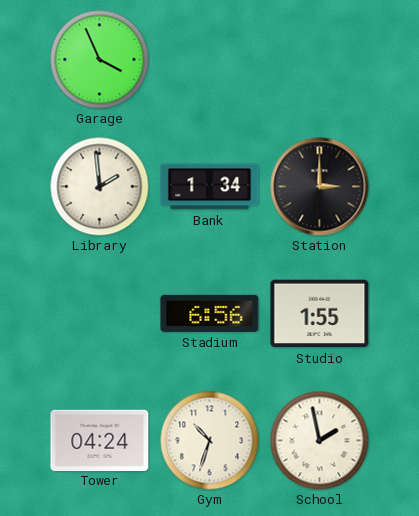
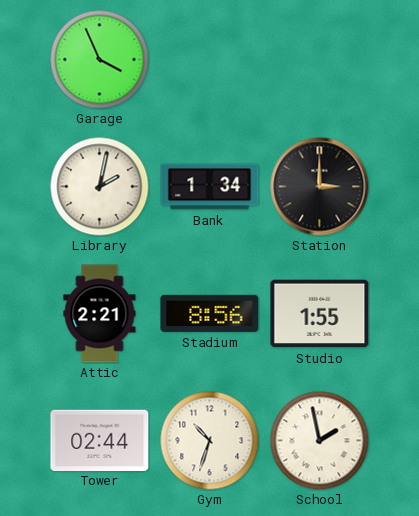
Library: 1:59 -> 2:02
Attic: none -> 2:21
Stadium: 6:56 -> 8:56
Tower: 04:24 -> 02:44
